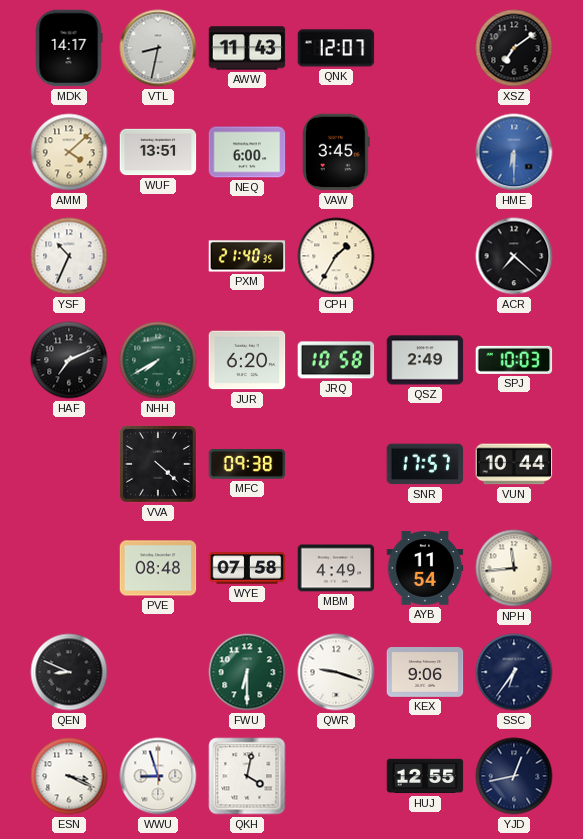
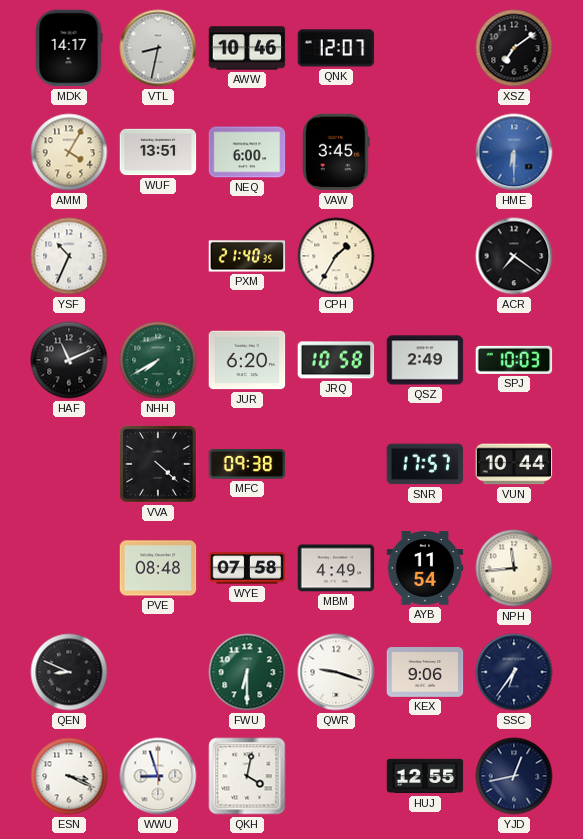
AWW: 11:43 -> 10:46
AMM: 4:08 -> 4:05
ACR: 7:22 -> 7:21
HAF: 7:11 -> 11:11
